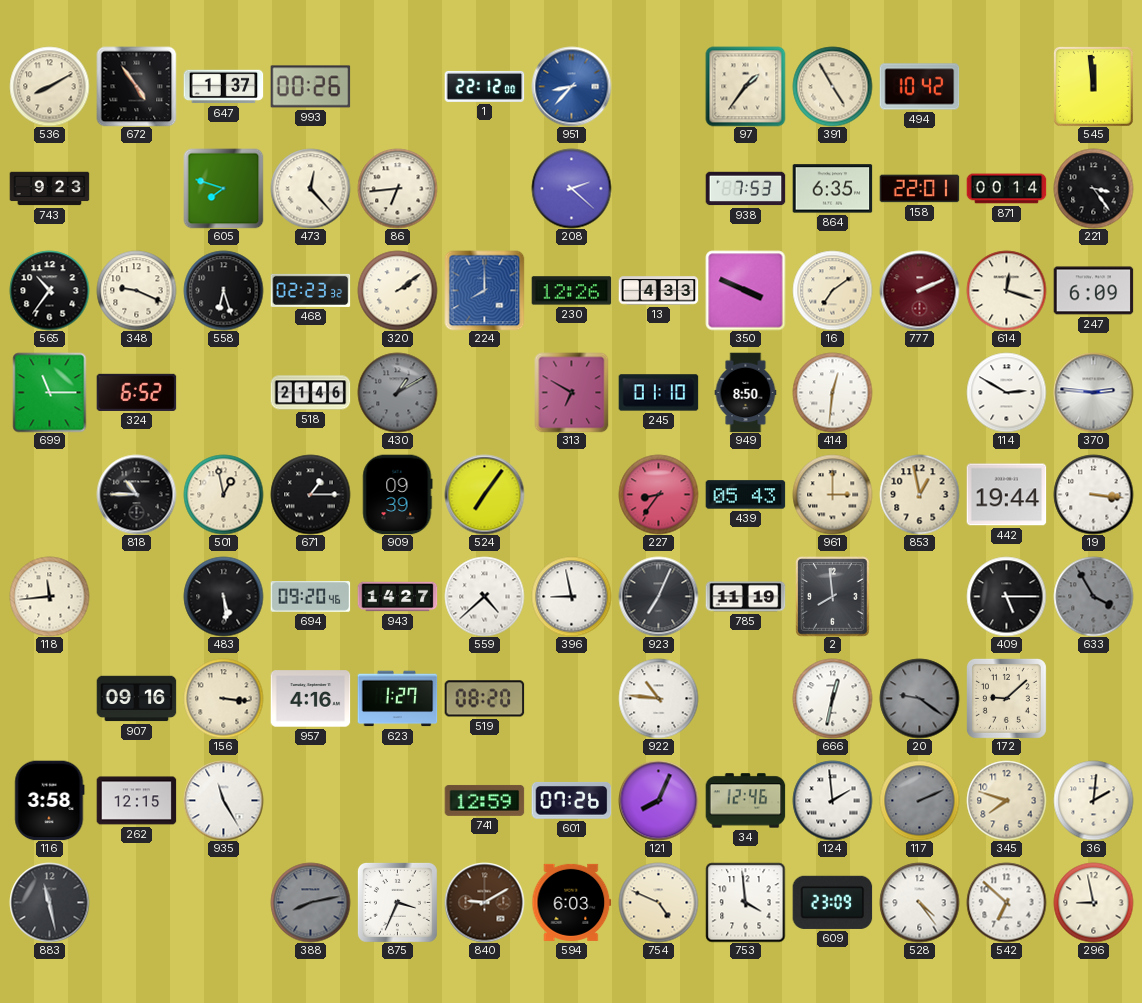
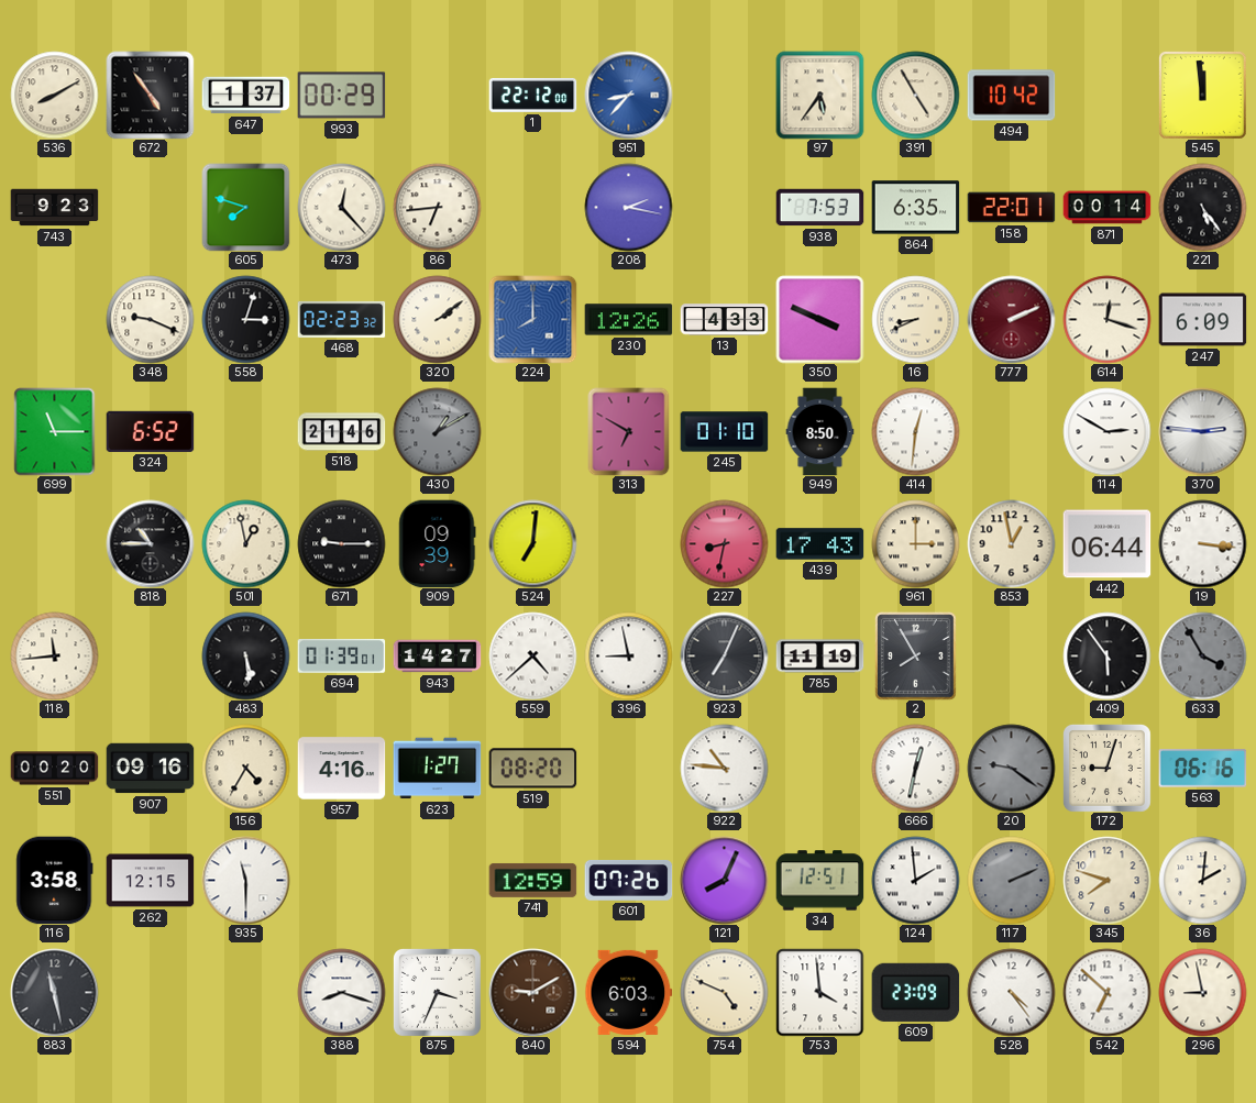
993: 00:26 -> 00:29
97: 1:36 -> 5:36
208: 2:22 -> 2:17
221: 3:24 -> 5:24
565: 10:36 -> none
558: 6:27 -> 3:03
16: 7:09 -> 8:41
671: 1:15 -> 9:15
524: 7:06 -> 7:01
227: 8:36 -> 8:32
439: 05:43 -> 17:43
442: 19:44 -> 06:44
694: 09:20 -> 01:39
2: 7:59 -> 7:55
409: 5:15 -> 5:54
551: none -> 00:20
156: 3:16 -> 4:35
172: 9:08 -> 9:03
563: none -> 06:16
935: 11:25 -> 11:30
34: 12:46 -> 12:51
388: 8:13 -> 8:18
388 dial: grey -> white
